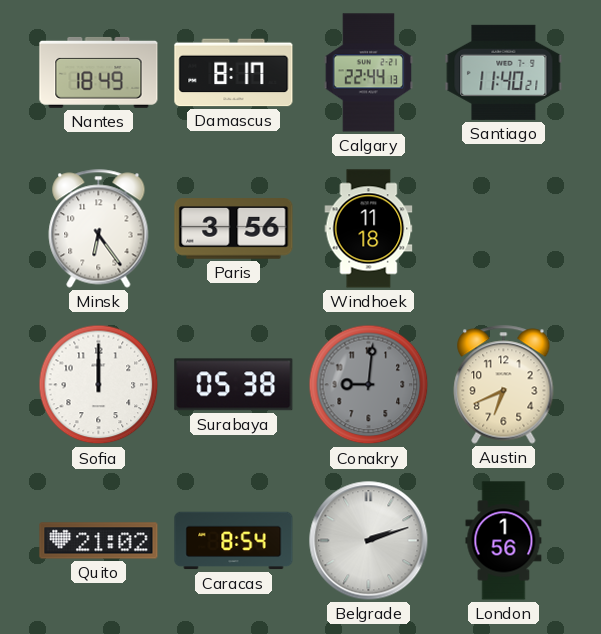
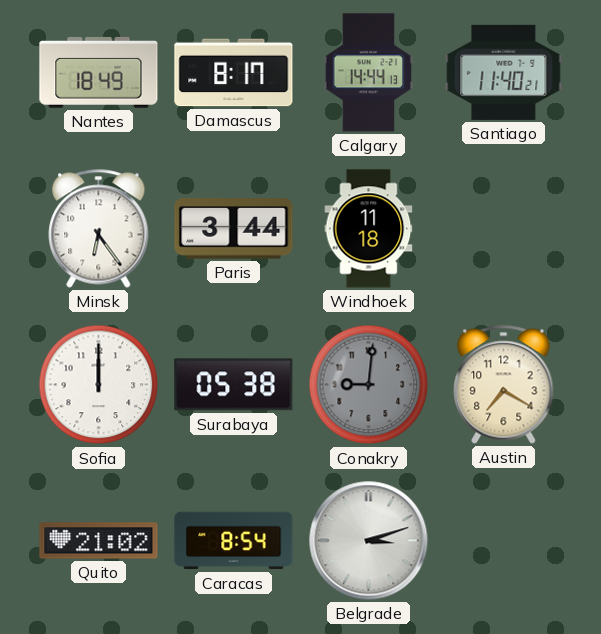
Calgary: 22:44 -> 14:44
Paris: 3:56 -> 3:44
Austin: 6:41 -> 7:20
Belgrade: 2:12 -> 3:12
London: 1:56 -> none
